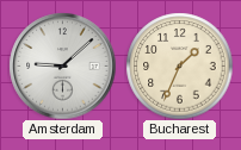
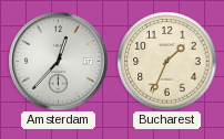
Amsterdam: 9:08 -> 12:37
